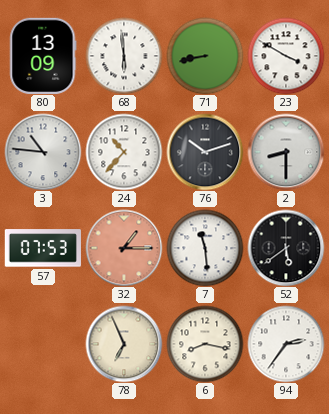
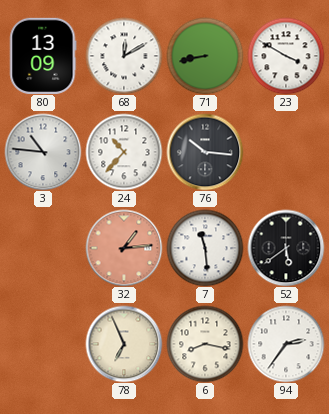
68: 5:59 -> 12:10
76: 10:12 -> 10:16
2: 8:30 -> none
57: 07:53 -> none
32: 1:15 -> 1:14
